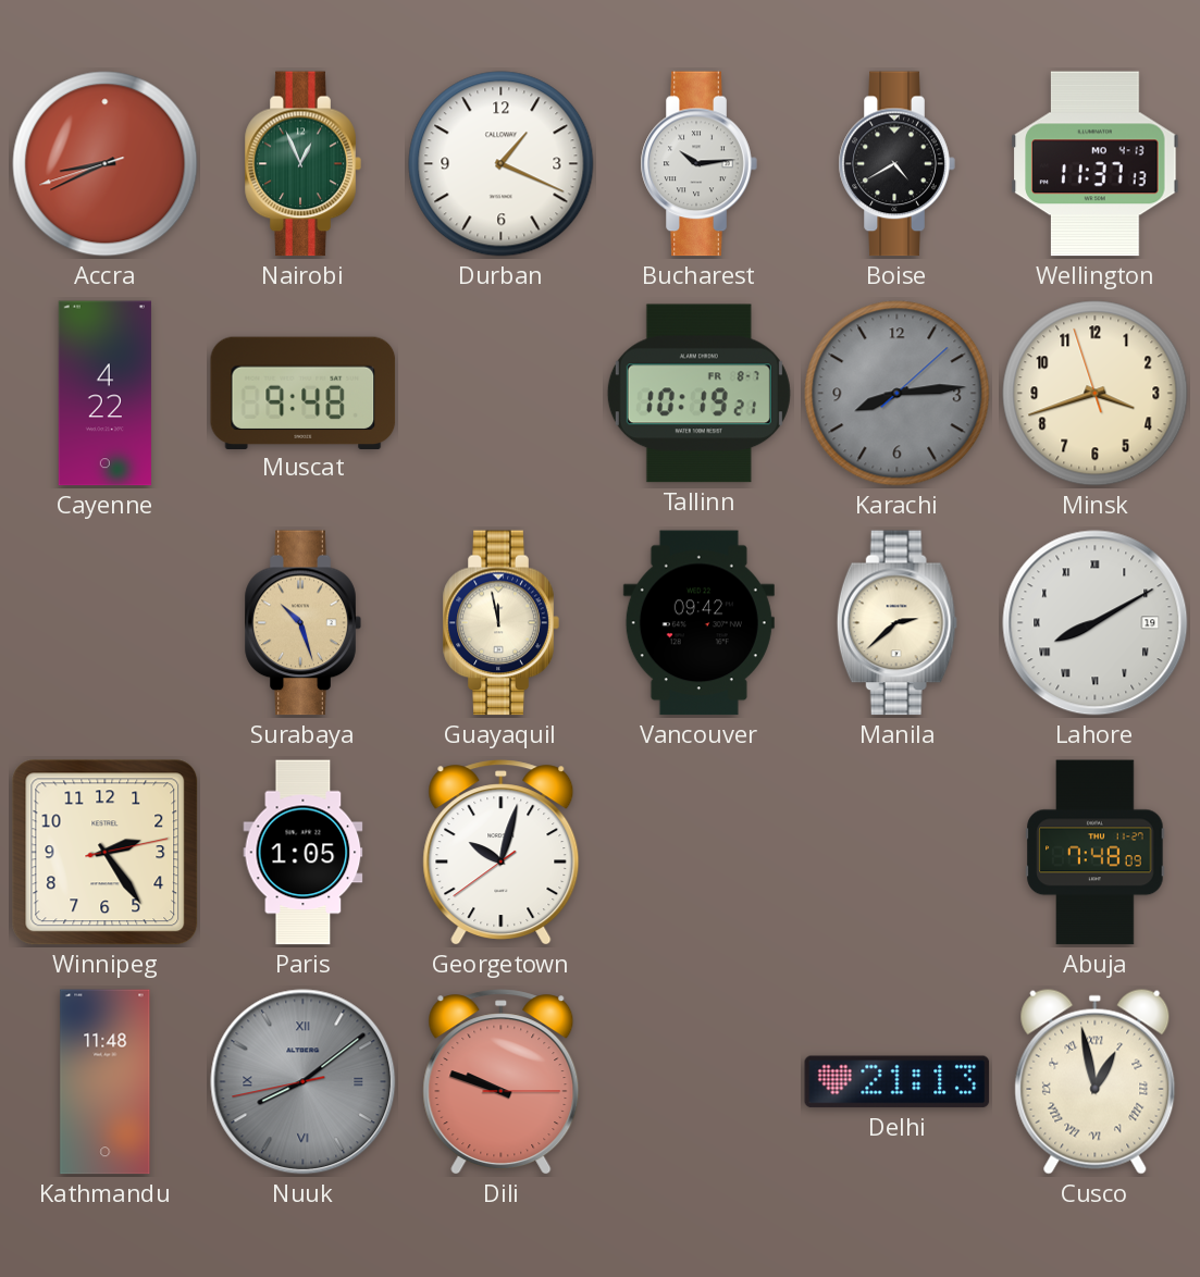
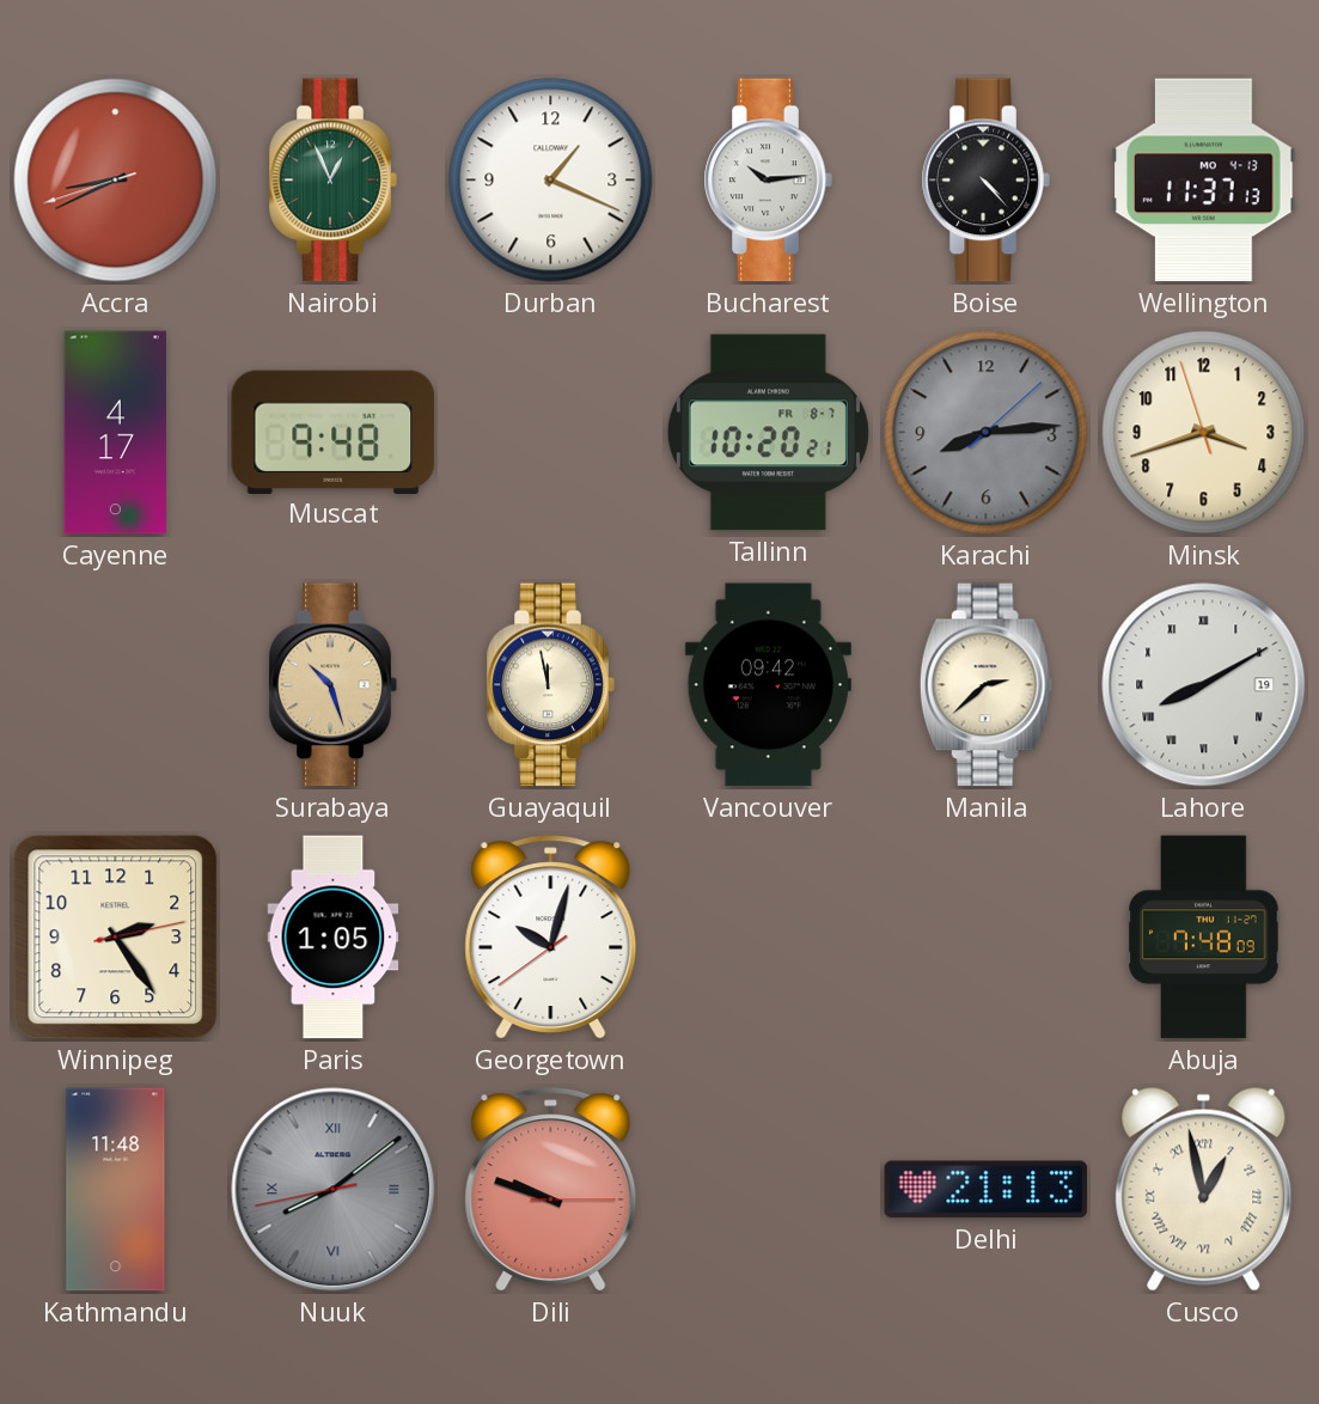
Boise: 4:40 -> 4:23
Cayenne: 4:22 -> 4:17
Tallinn: 10:19 -> 10:20
